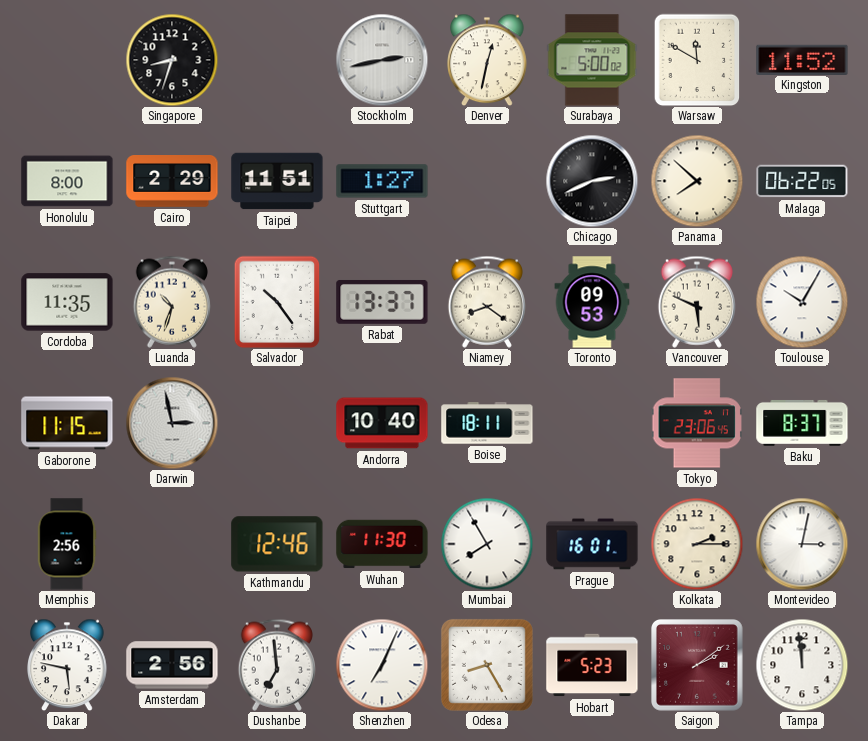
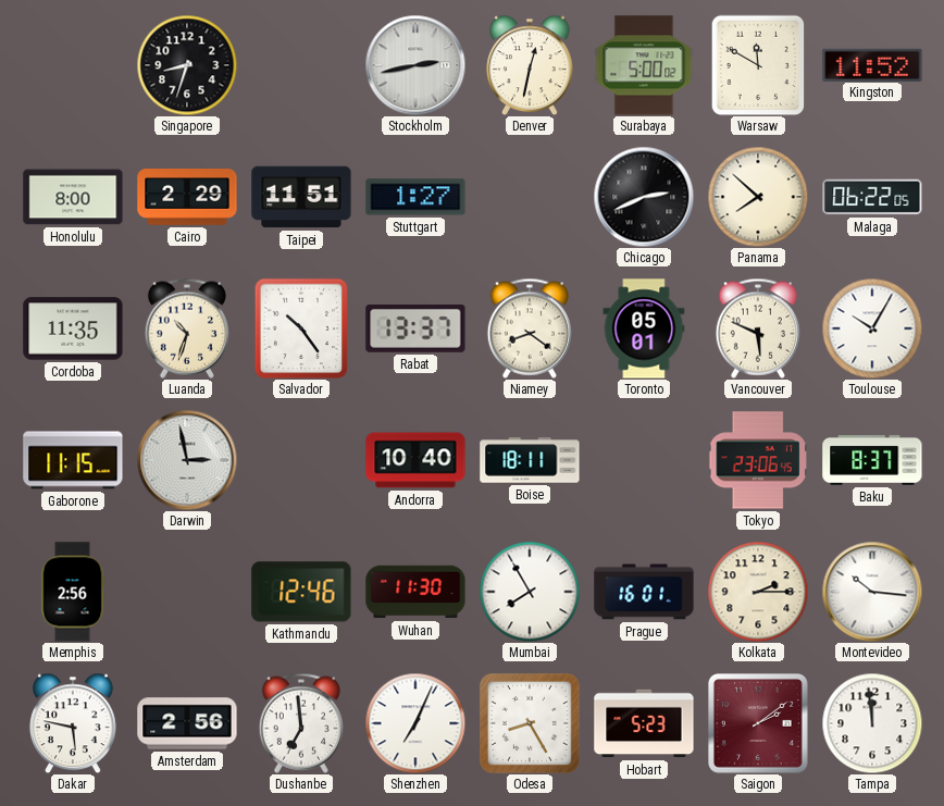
Toronto: 09:53 -> 05:01
Montevideo: 3:02 -> 10:16
